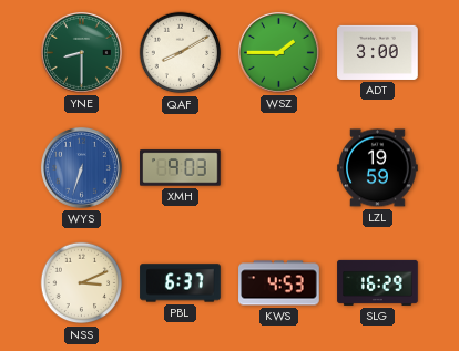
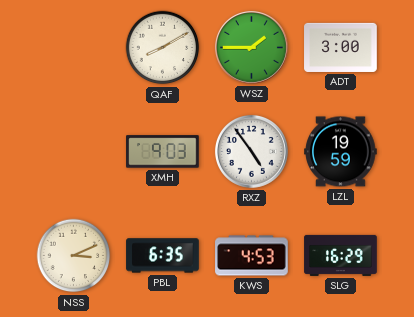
YNE: 8:30 -> none
WYS: 6:33 -> none
RXZ: none -> 4:54
PBL: 6:37 -> 6:35
